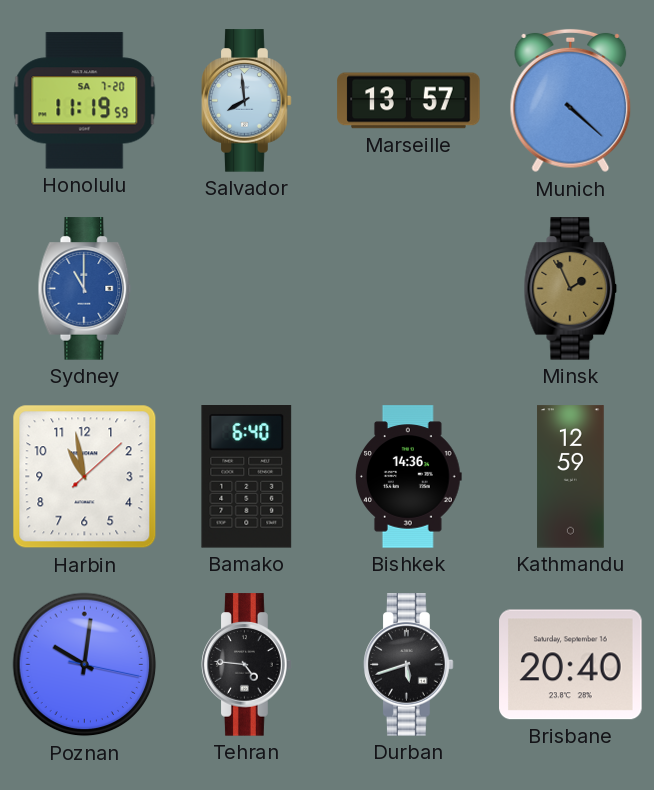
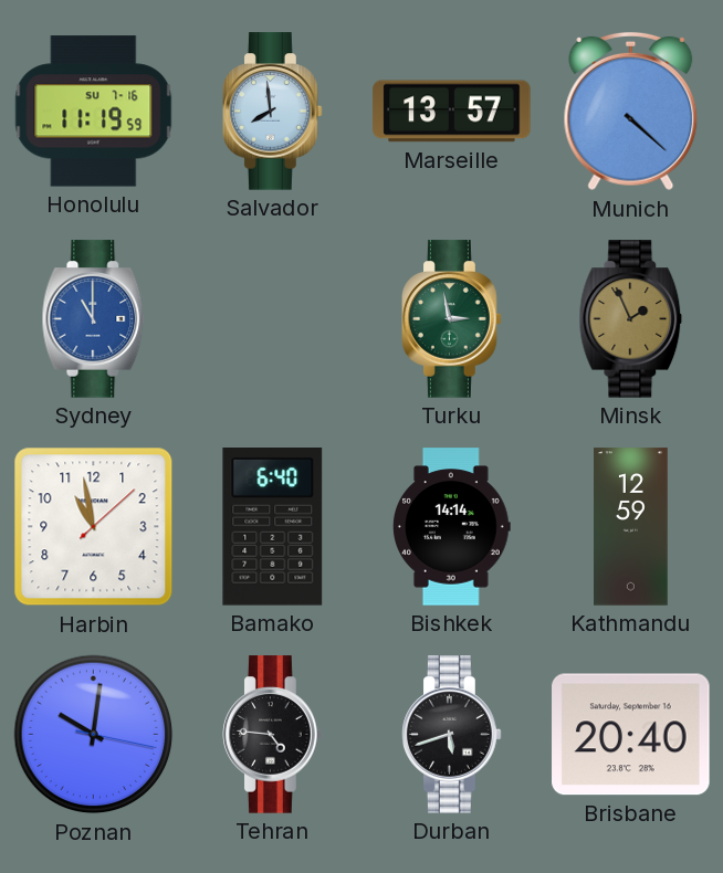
Honolulu date: SA 7-20 -> SU 7-16
Turku: none -> 2:58
Bishkek: 14:36 -> 14:14
